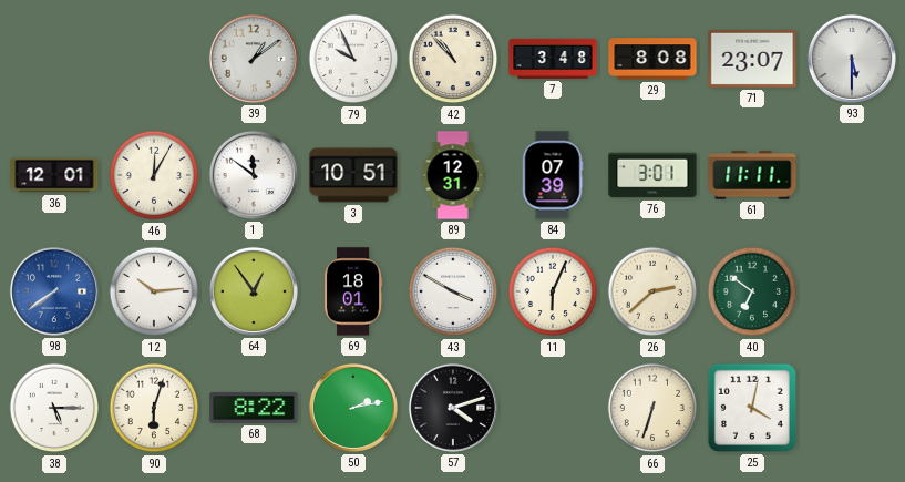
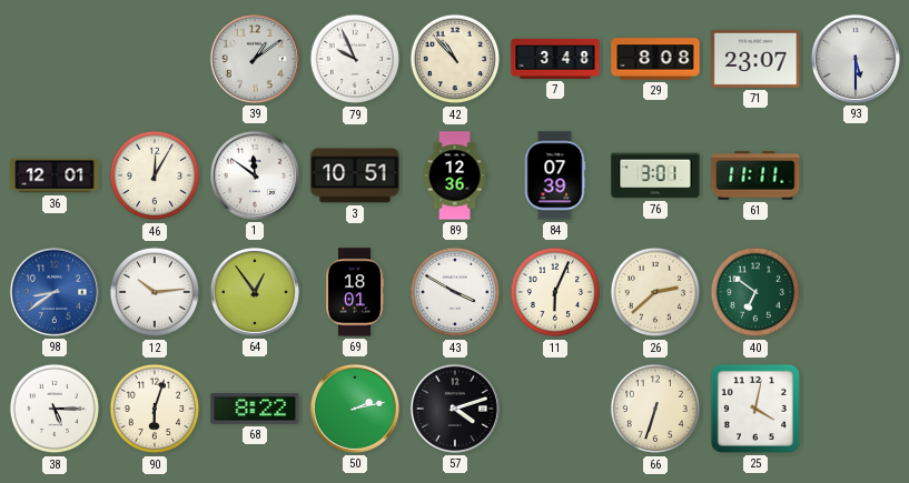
89: 12:31 -> 12:36
98: 7:39 -> 8:39
